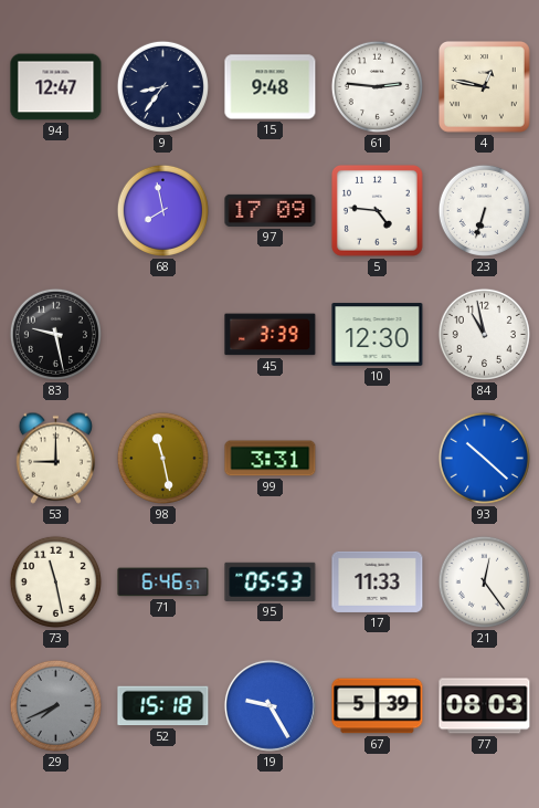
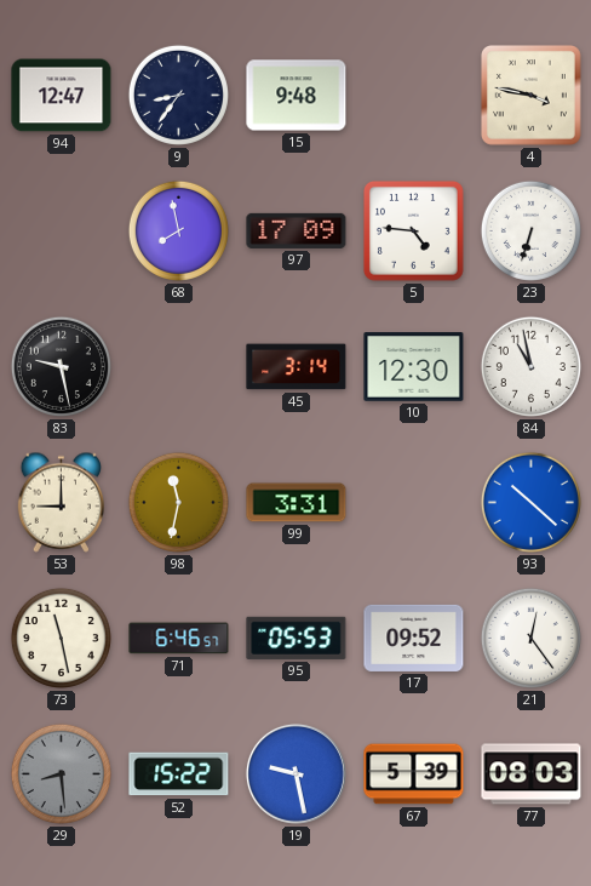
61: 2:46 -> none
4: 12:47 -> 3:47
45: 3:39 -> 3:14
98: 11:28 -> 11:32
17: 11:33 -> 09:52
29: 7:41 -> 8:29
52: 15:18 -> 15:22
19: 9:25 -> 9:28
